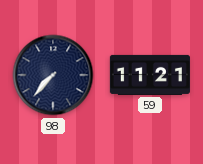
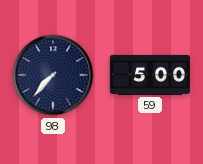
59: 11:21 -> 5:00
